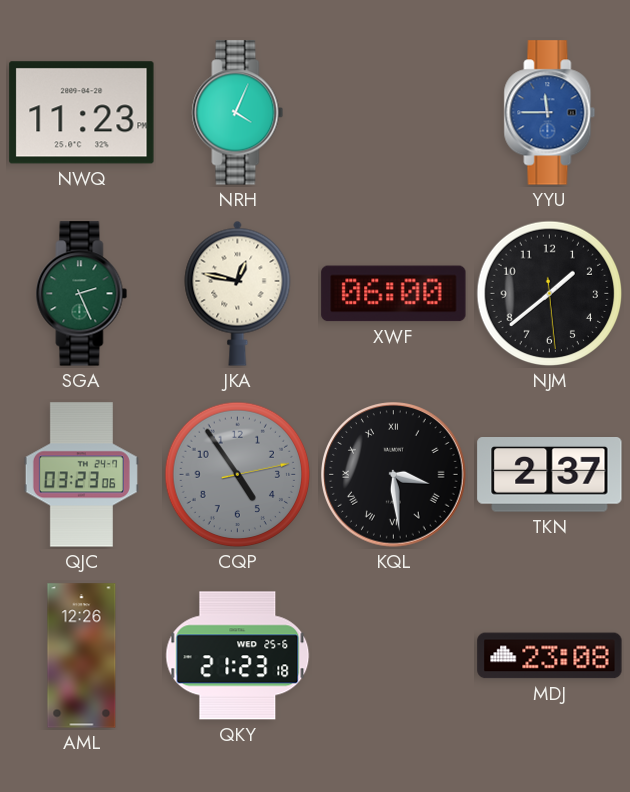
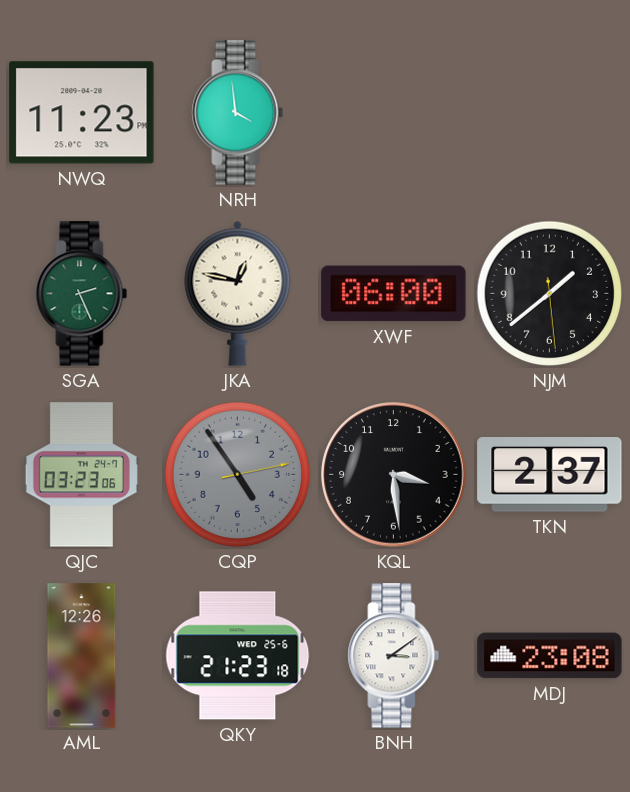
NRH: 4:04 -> 3:59
YYU: 11:45 -> none
KQL numerals: Roman -> Arabic
BNH: none -> 3:09
